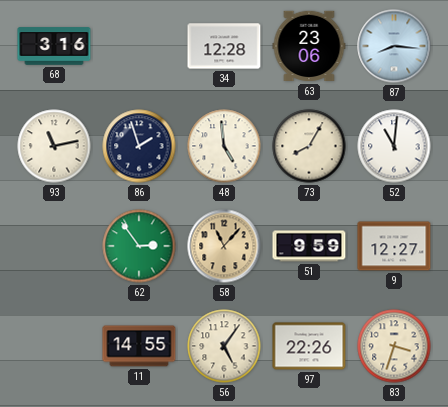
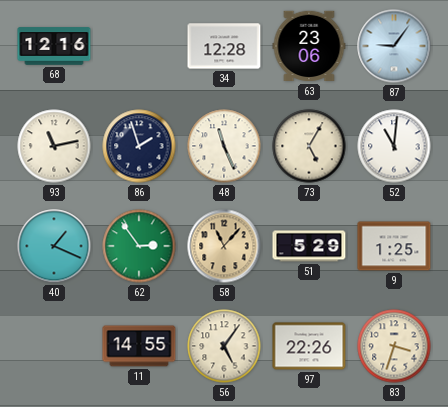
68: 3:16 -> 12:16
87: 8:16 -> 9:06
48: 4:59 -> 11:26
73: 8:05 -> 5:05
40: none -> 1:19
51: 9:59 -> 5:29
9: 12:27 -> 1:25
